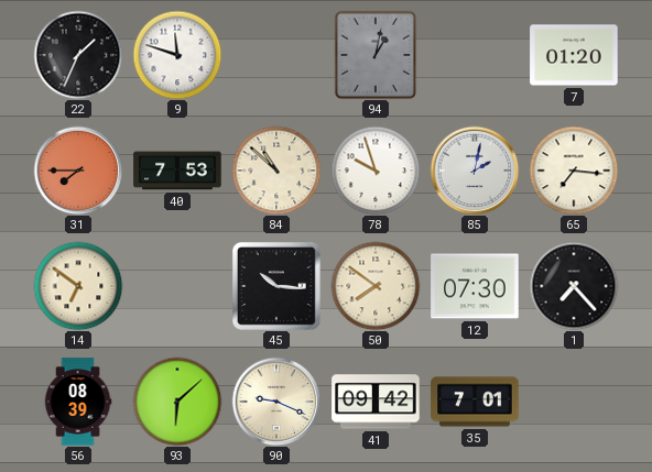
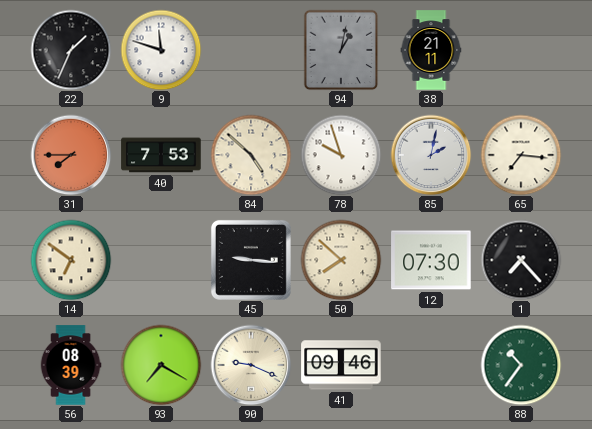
38: none -> 21:11
7: 01:20 -> none
84: 10:52 -> 4:52
45: 10:16 -> 9:16
50: 7:51 -> 7:52
93: 6:08 -> 7:20
41: 09:42 -> 09:46
35: 7:01 -> none
88: none -> 10:36
